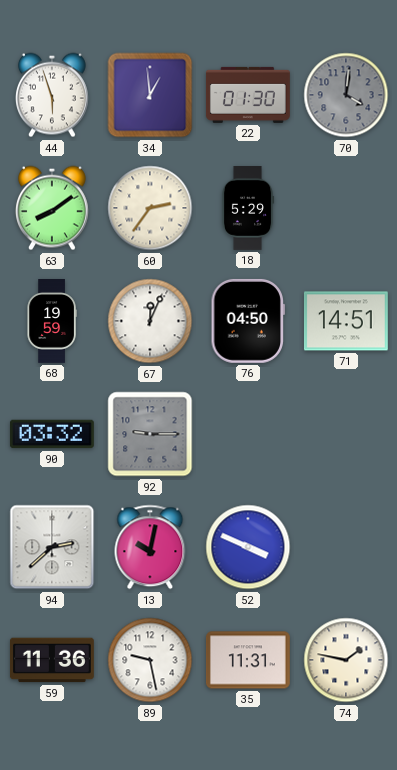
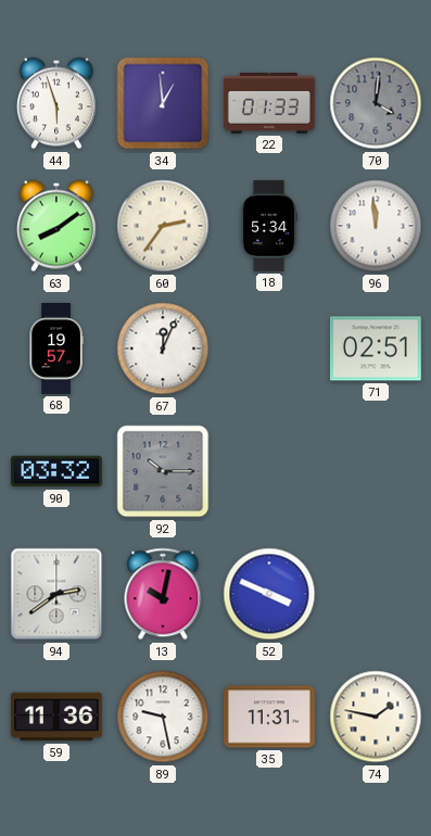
22: 01:30 -> 01:33
18: 5:29 -> 5:34
96: none -> 11:59
68: 19:59 -> 19:57
76: 04:50 -> none
71: 14:51 -> 02:51
92: 9:15 -> 10:15
94: 2:38 -> 2:39
